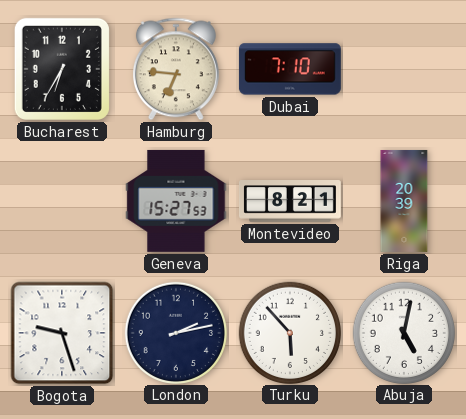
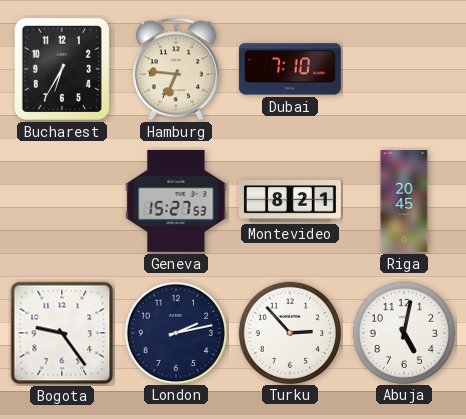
Riga: 20:39 -> 20:45
Bogota: 9:27 -> 9:24
Turku: 5:53 -> 2:53
